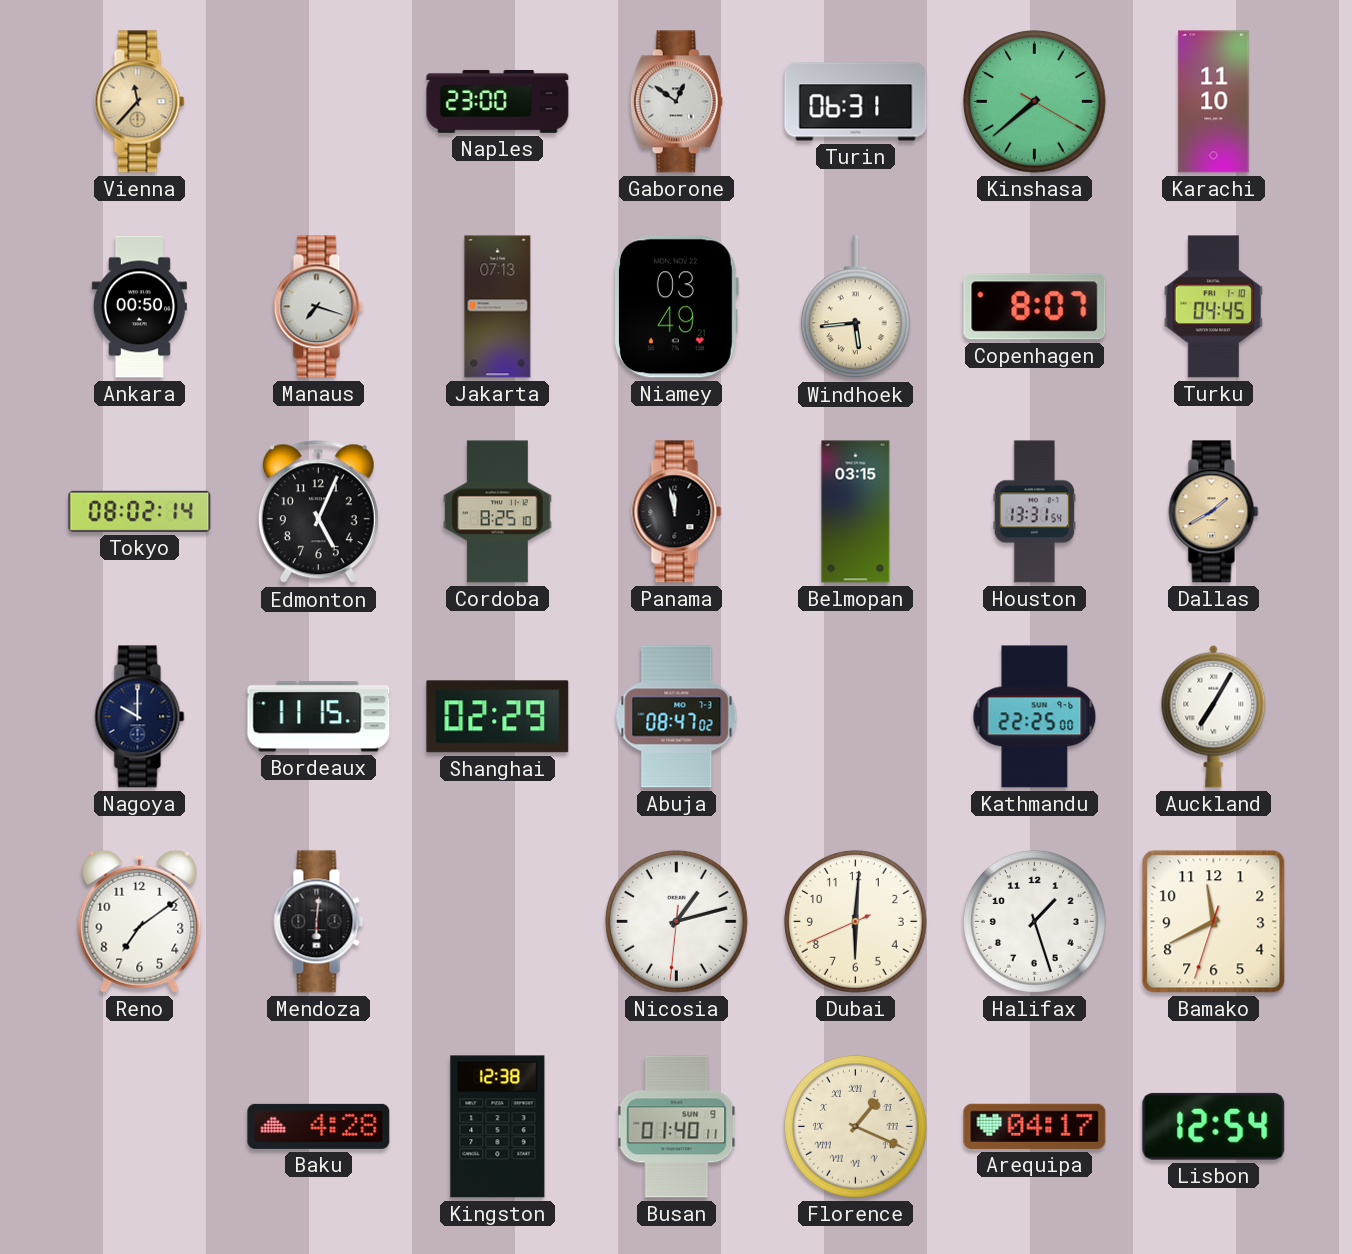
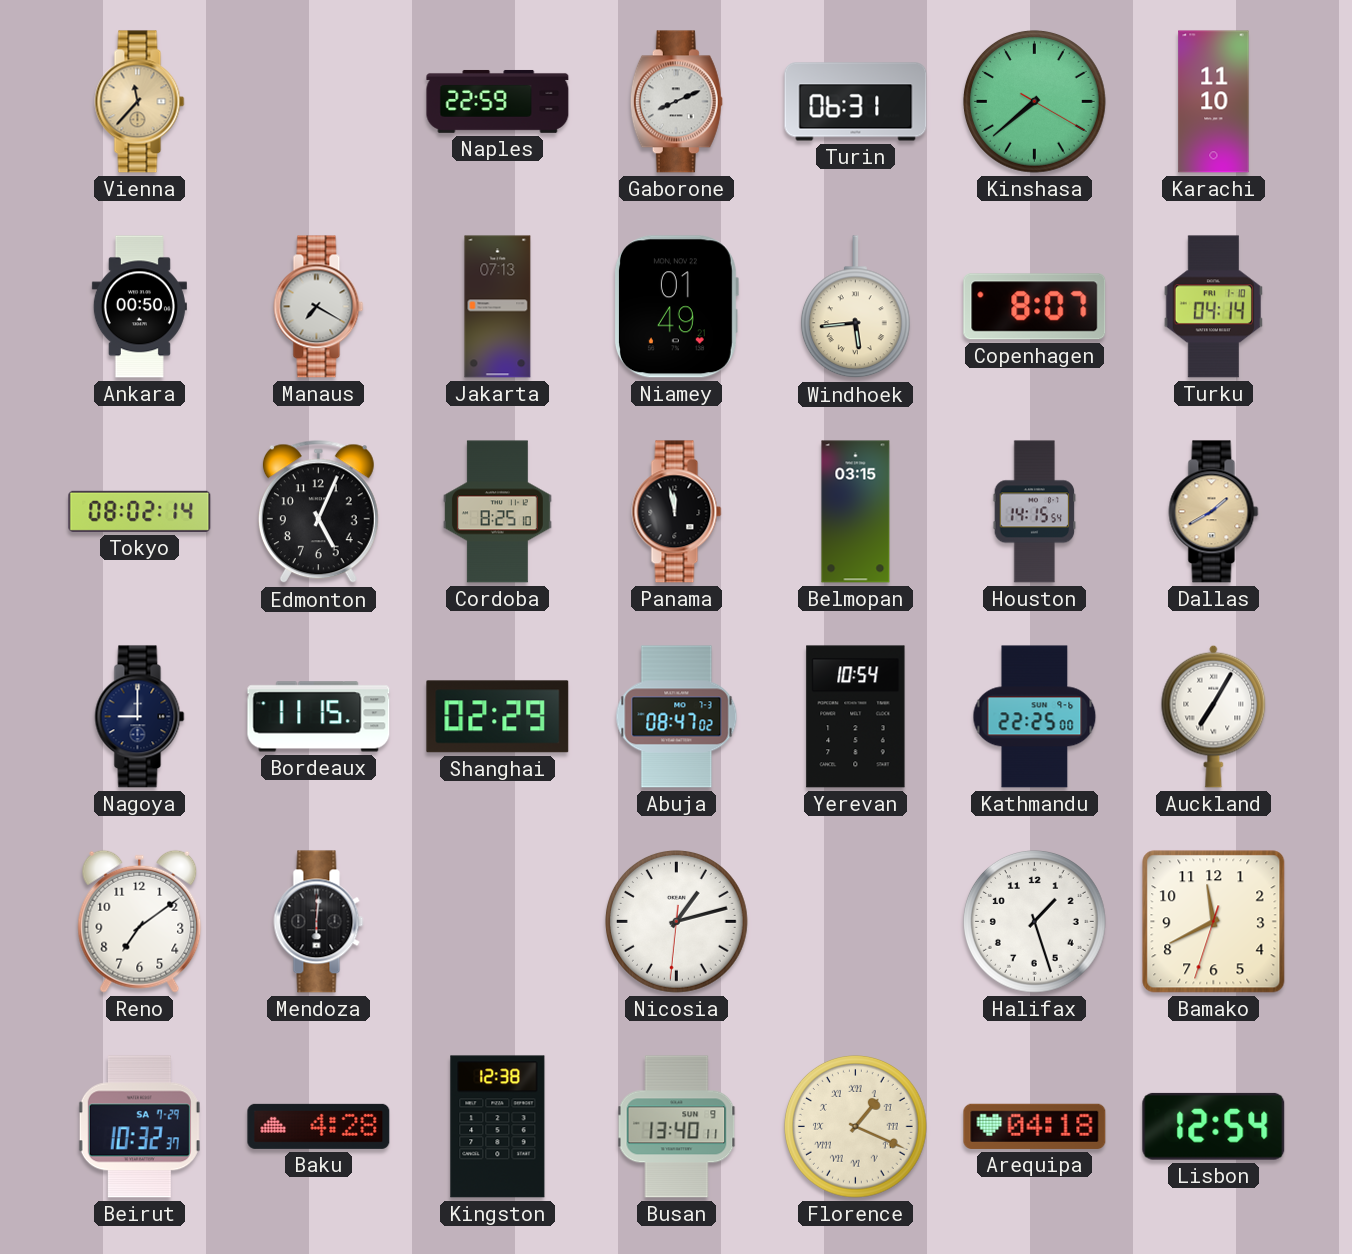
Naples: 23:00 -> 22:59
Gaborone: 12:51 -> 8:11
Manaus: 7:18 -> 7:20
Niamey: 03:49 -> 01:49
Turku: 04:45 -> 04:14
Houston: 13:31 -> 14:15
Nagoya: 10:00 -> 9:00
Yerevan: none -> 10:54
Dubai: 6:00 -> none
Beirut: none -> 10:32
Busan: 01:40 -> 13:40
Arequipa: 04:17 -> 04:18
